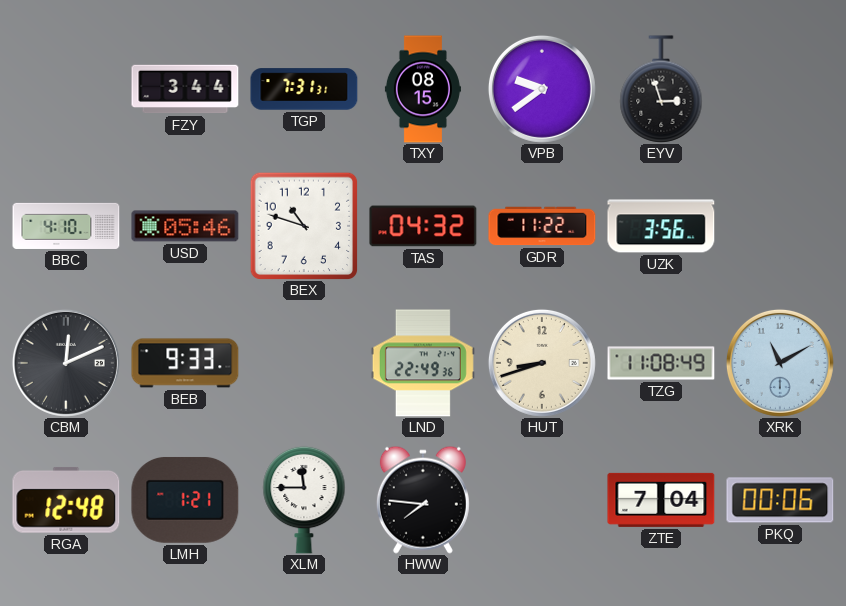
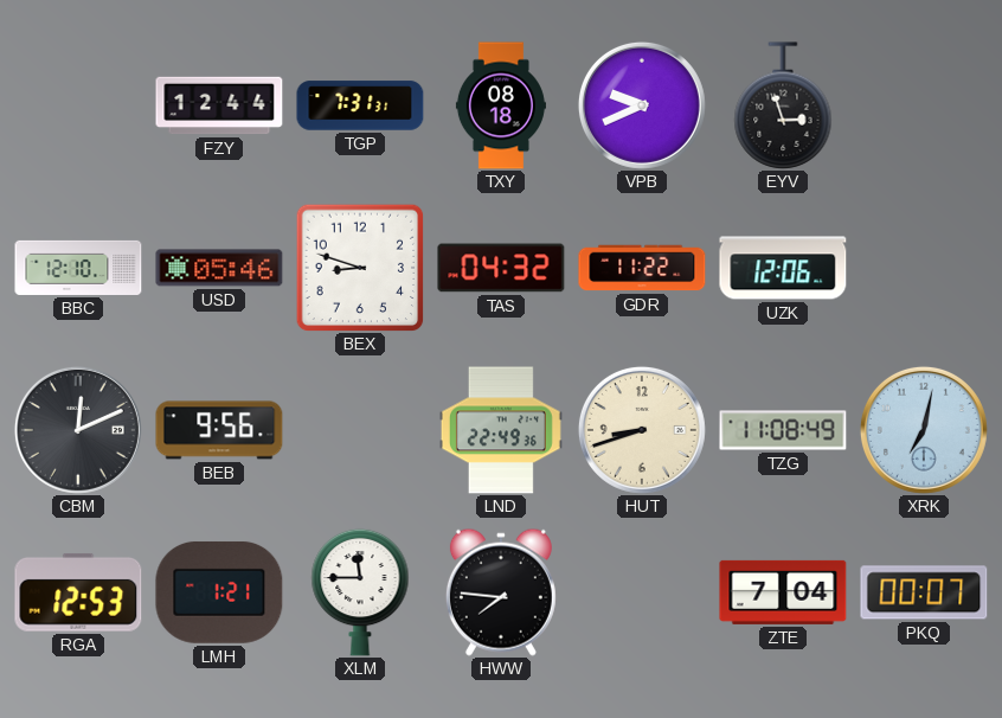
FZY: 3:44 -> 12:44
TXY: 08:15 -> 08:18
VPB: 9:39 -> 9:41
BBC: 4:10 -> 12:10
BEX: 10:48 -> 8:48
UZK: 3:56 -> 12:06
BEB: 9:33 -> 9:56
XRK: 11:10 -> 7:02
RGA: 12:48 -> 12:53
PKQ: 00:06 -> 00:07
